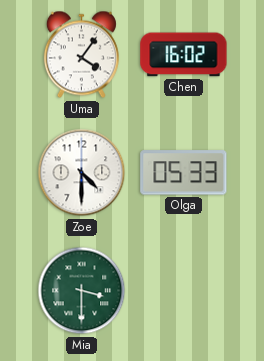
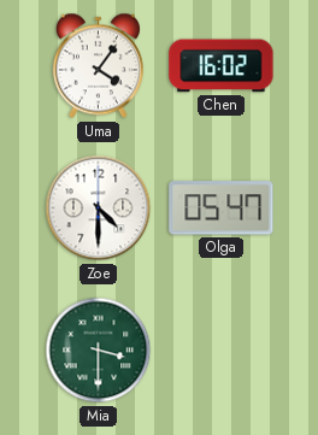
Olga: 05:33 -> 05:47
